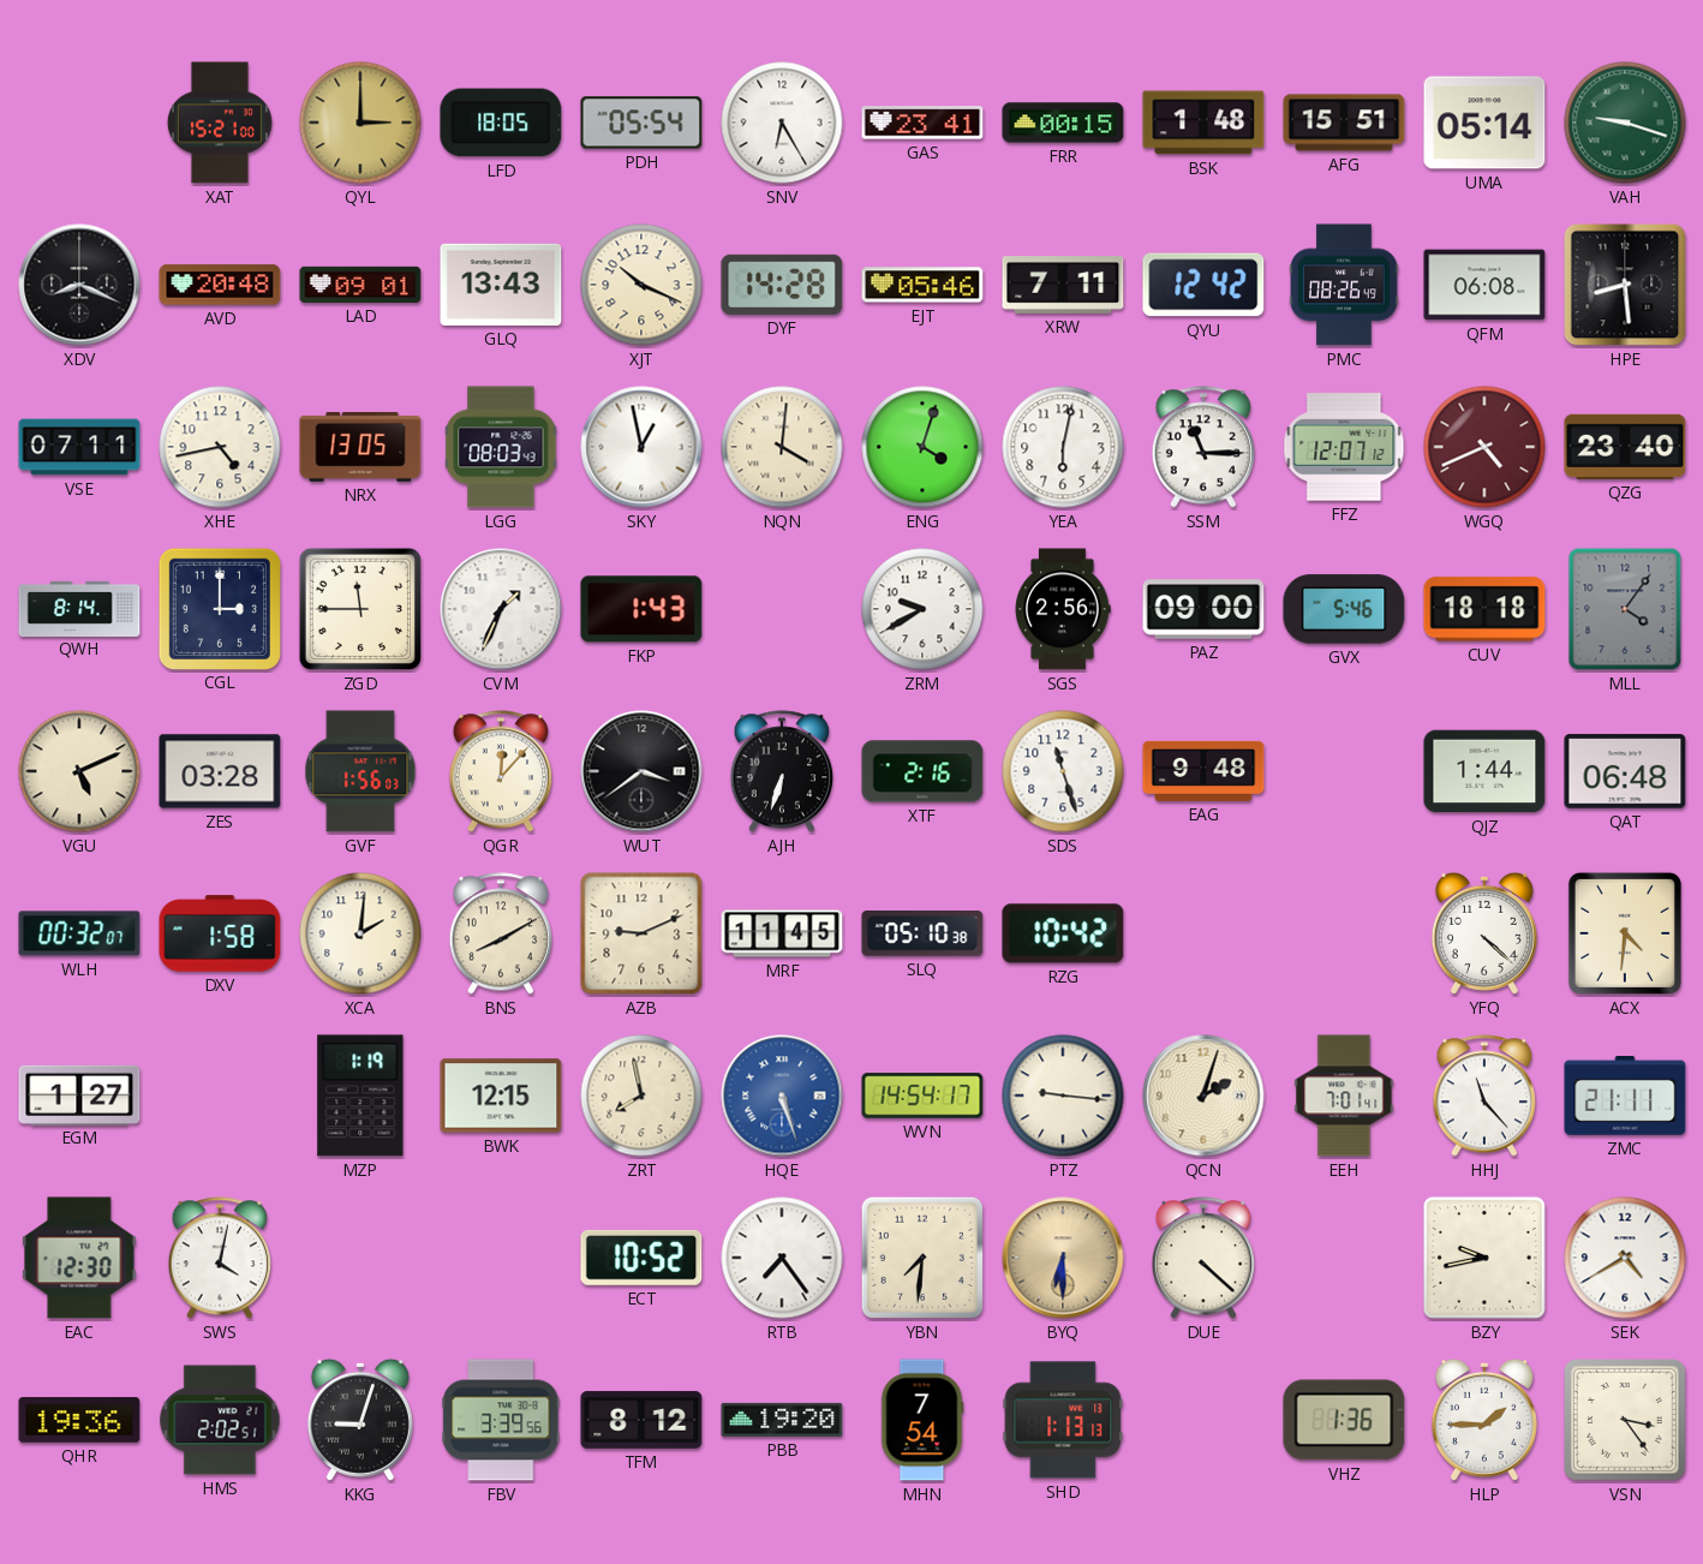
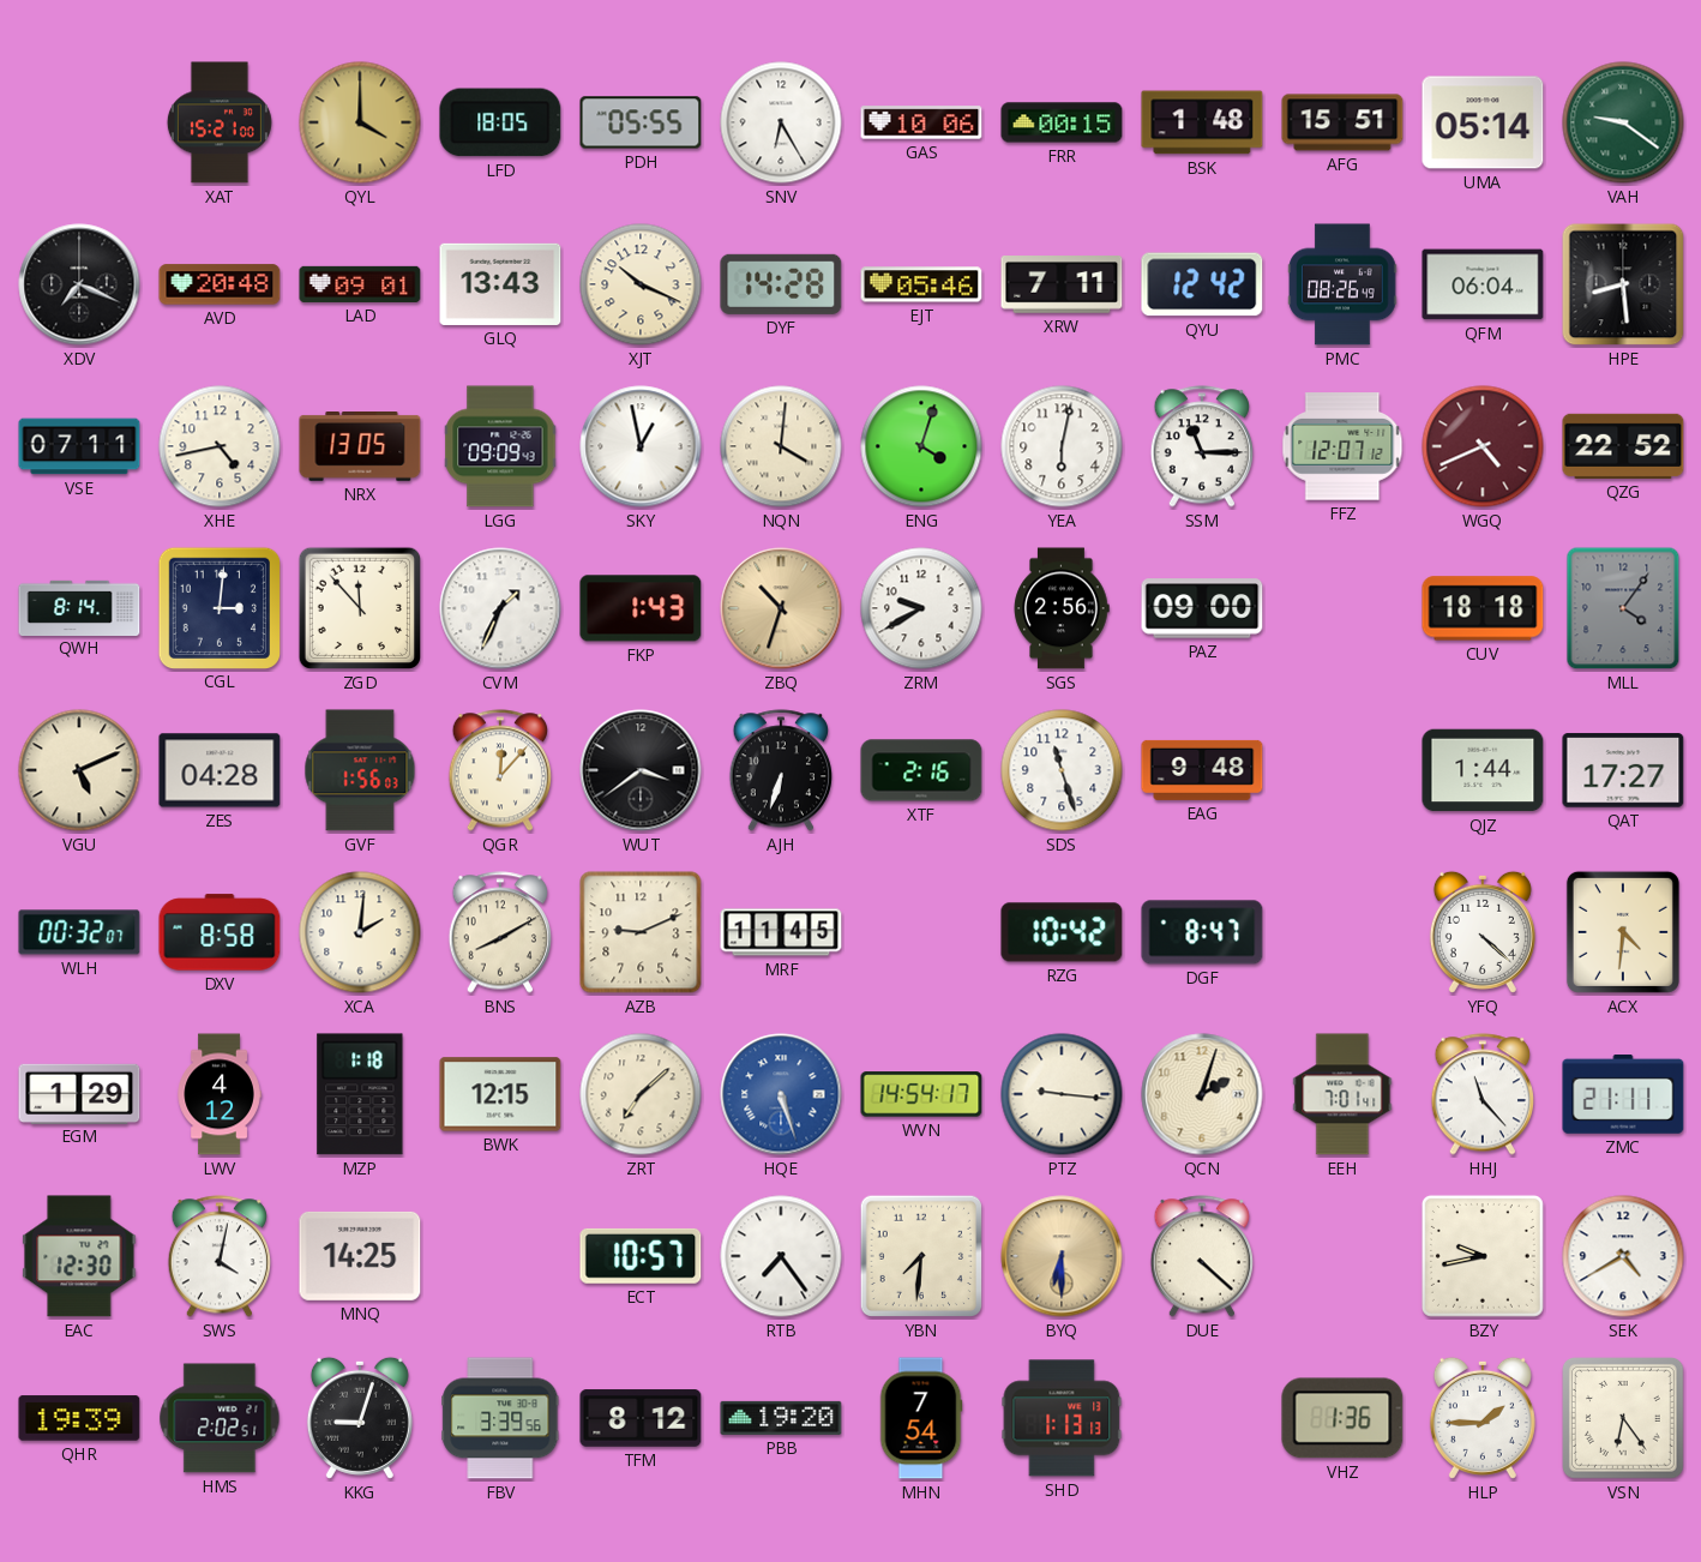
QYL: 3:00 -> 4:00
PDH: 05:54 -> 05:55
GAS: 23:41 -> 10:06
VAH: 9:18 -> 9:21
XDV: 8:19 -> 7:19
QFM: 06:08 -> 06:04
LGG: 08:03 -> 09:09
QZG: 23:40 -> 22:52
CGL: 3:00 -> 3:01
ZGD: 11:45 -> 11:53
ZBQ: none -> 10:33
GVX: 5:46 -> none
ZES: 03:28 -> 04:28
QAT: 06:48 -> 17:27
DXV: 1:58 -> 8:58
SLQ: 05:10 -> none
DGF: none -> 8:47
EGM: 1:27 -> 1:29
LWV: none -> 4:12
MZP: 1:19 -> 1:18
ZRT: 7:58 -> 7:08
MNQ: none -> 14:25
ECT: 10:52 -> 10:57
QHR: 19:36 -> 19:39
VSN: 3:24 -> 6:24
